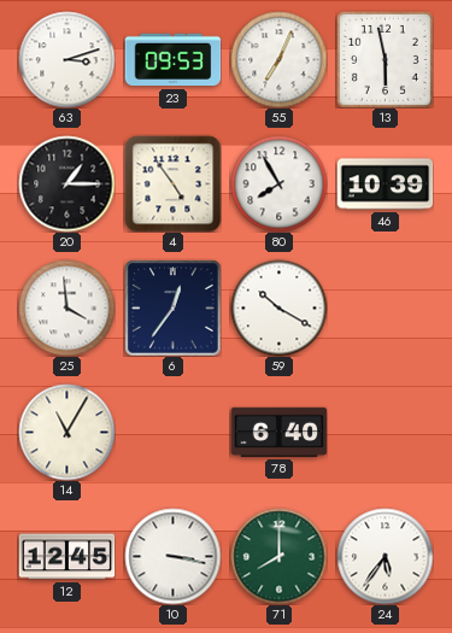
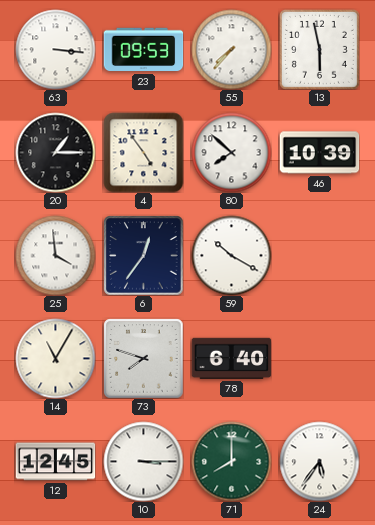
63: 3:12 -> 3:16
55: 7:04 -> 7:37
80: 7:55 -> 7:52
73: none -> 7:48
10: 3:17 -> 3:15
